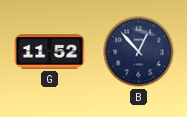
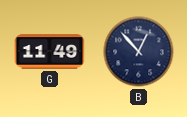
G: 11:52 -> 11:49
